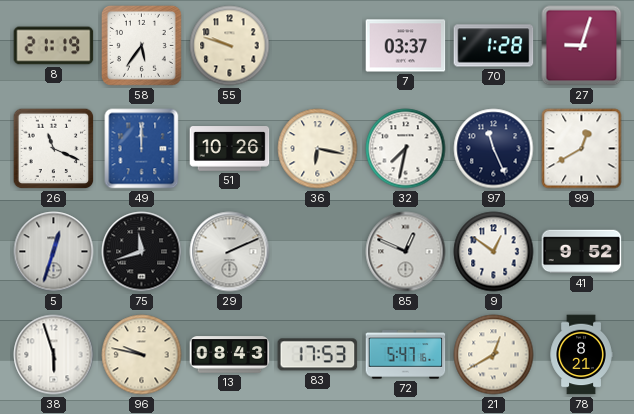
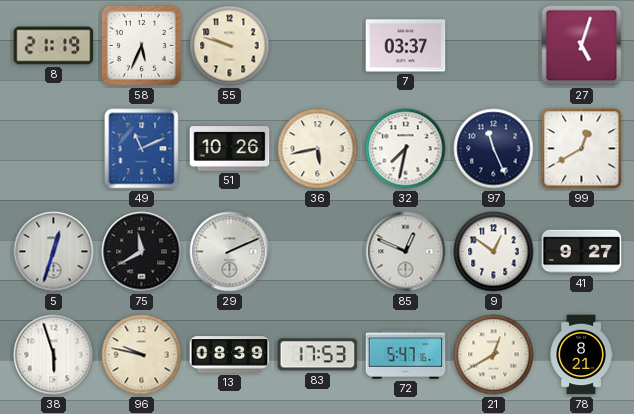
58: 5:36 -> 5:34
70: 1:28 -> none
27: 9:03 -> 5:03
26: 11:19 -> none
49: 12:00 -> 11:11
36: 6:17 -> 5:43
75: 11:42 -> 11:40
41: 9:52 -> 9:27
13: 08:43 -> 08:39
